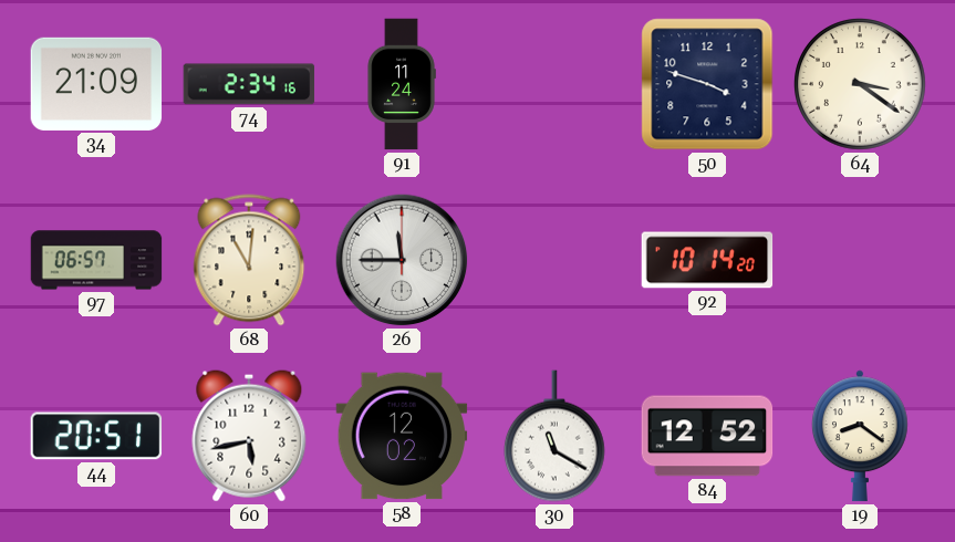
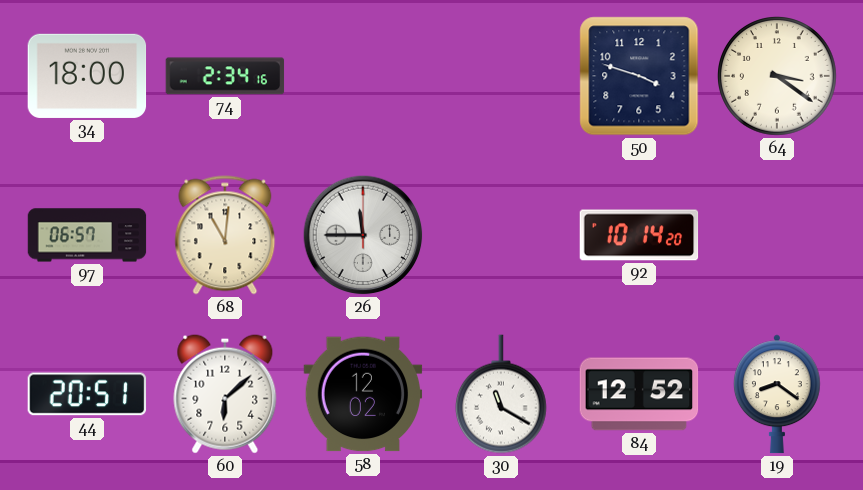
34: 21:09 -> 18:00
91: 11:24 -> none
60: 5:43 -> 6:08
